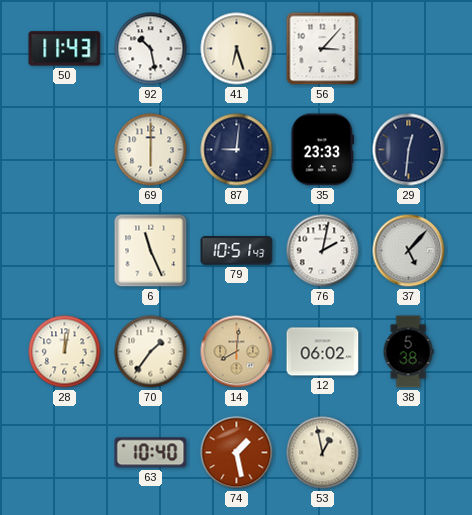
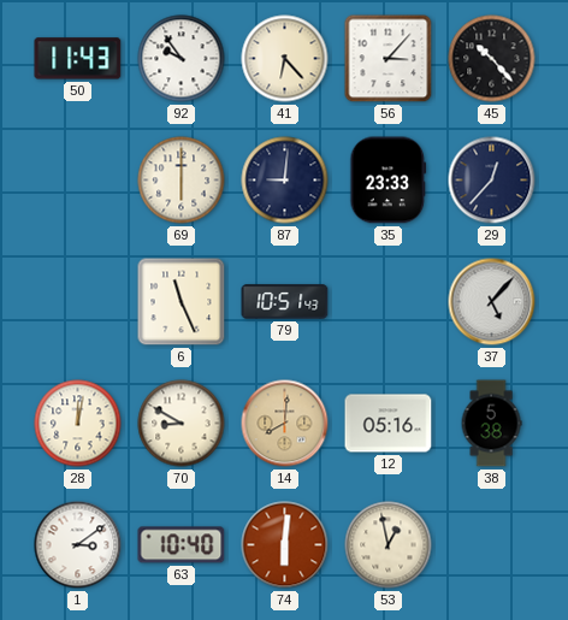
92: 10:28 -> 9:54
41: 6:27 -> 6:23
45: none -> 10:23
29: 12:31 -> 12:37
76: 2:02 -> none
70: 1:36 -> 8:50
12: 06:02 -> 05:16
1: none -> 3:09
74: 1:28 -> 6:01
